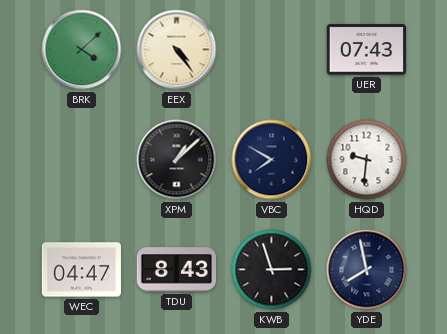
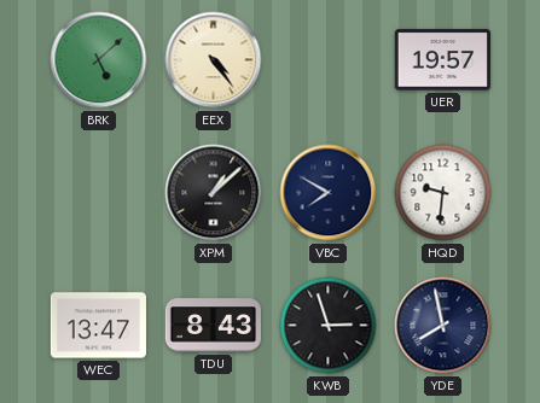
BRK: 4:08 -> 5:08
UER: 07:43 -> 19:57
WEC: 04:47 -> 13:47
